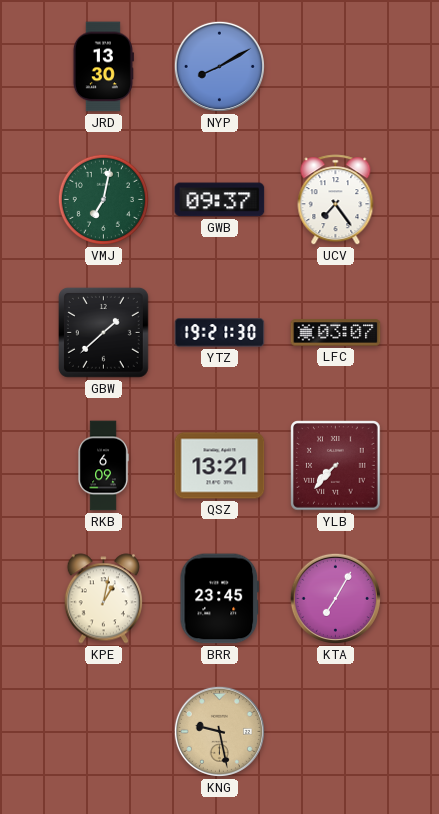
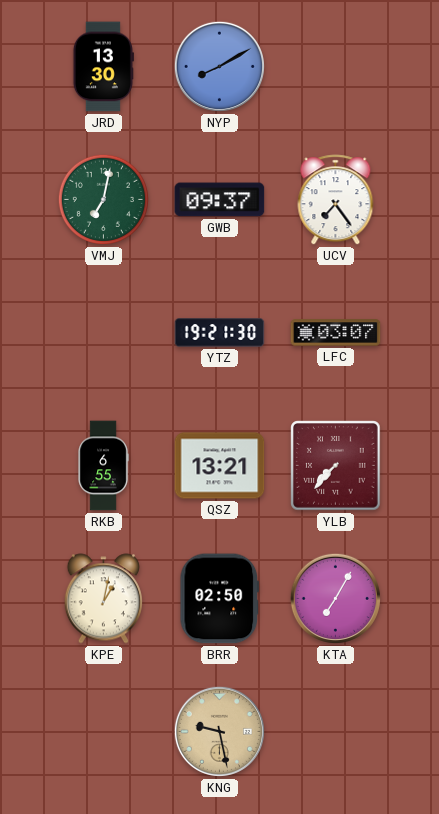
GBW: 1:38 -> none
RKB: 6:09 -> 6:55
BRR: 23:45 -> 02:50
